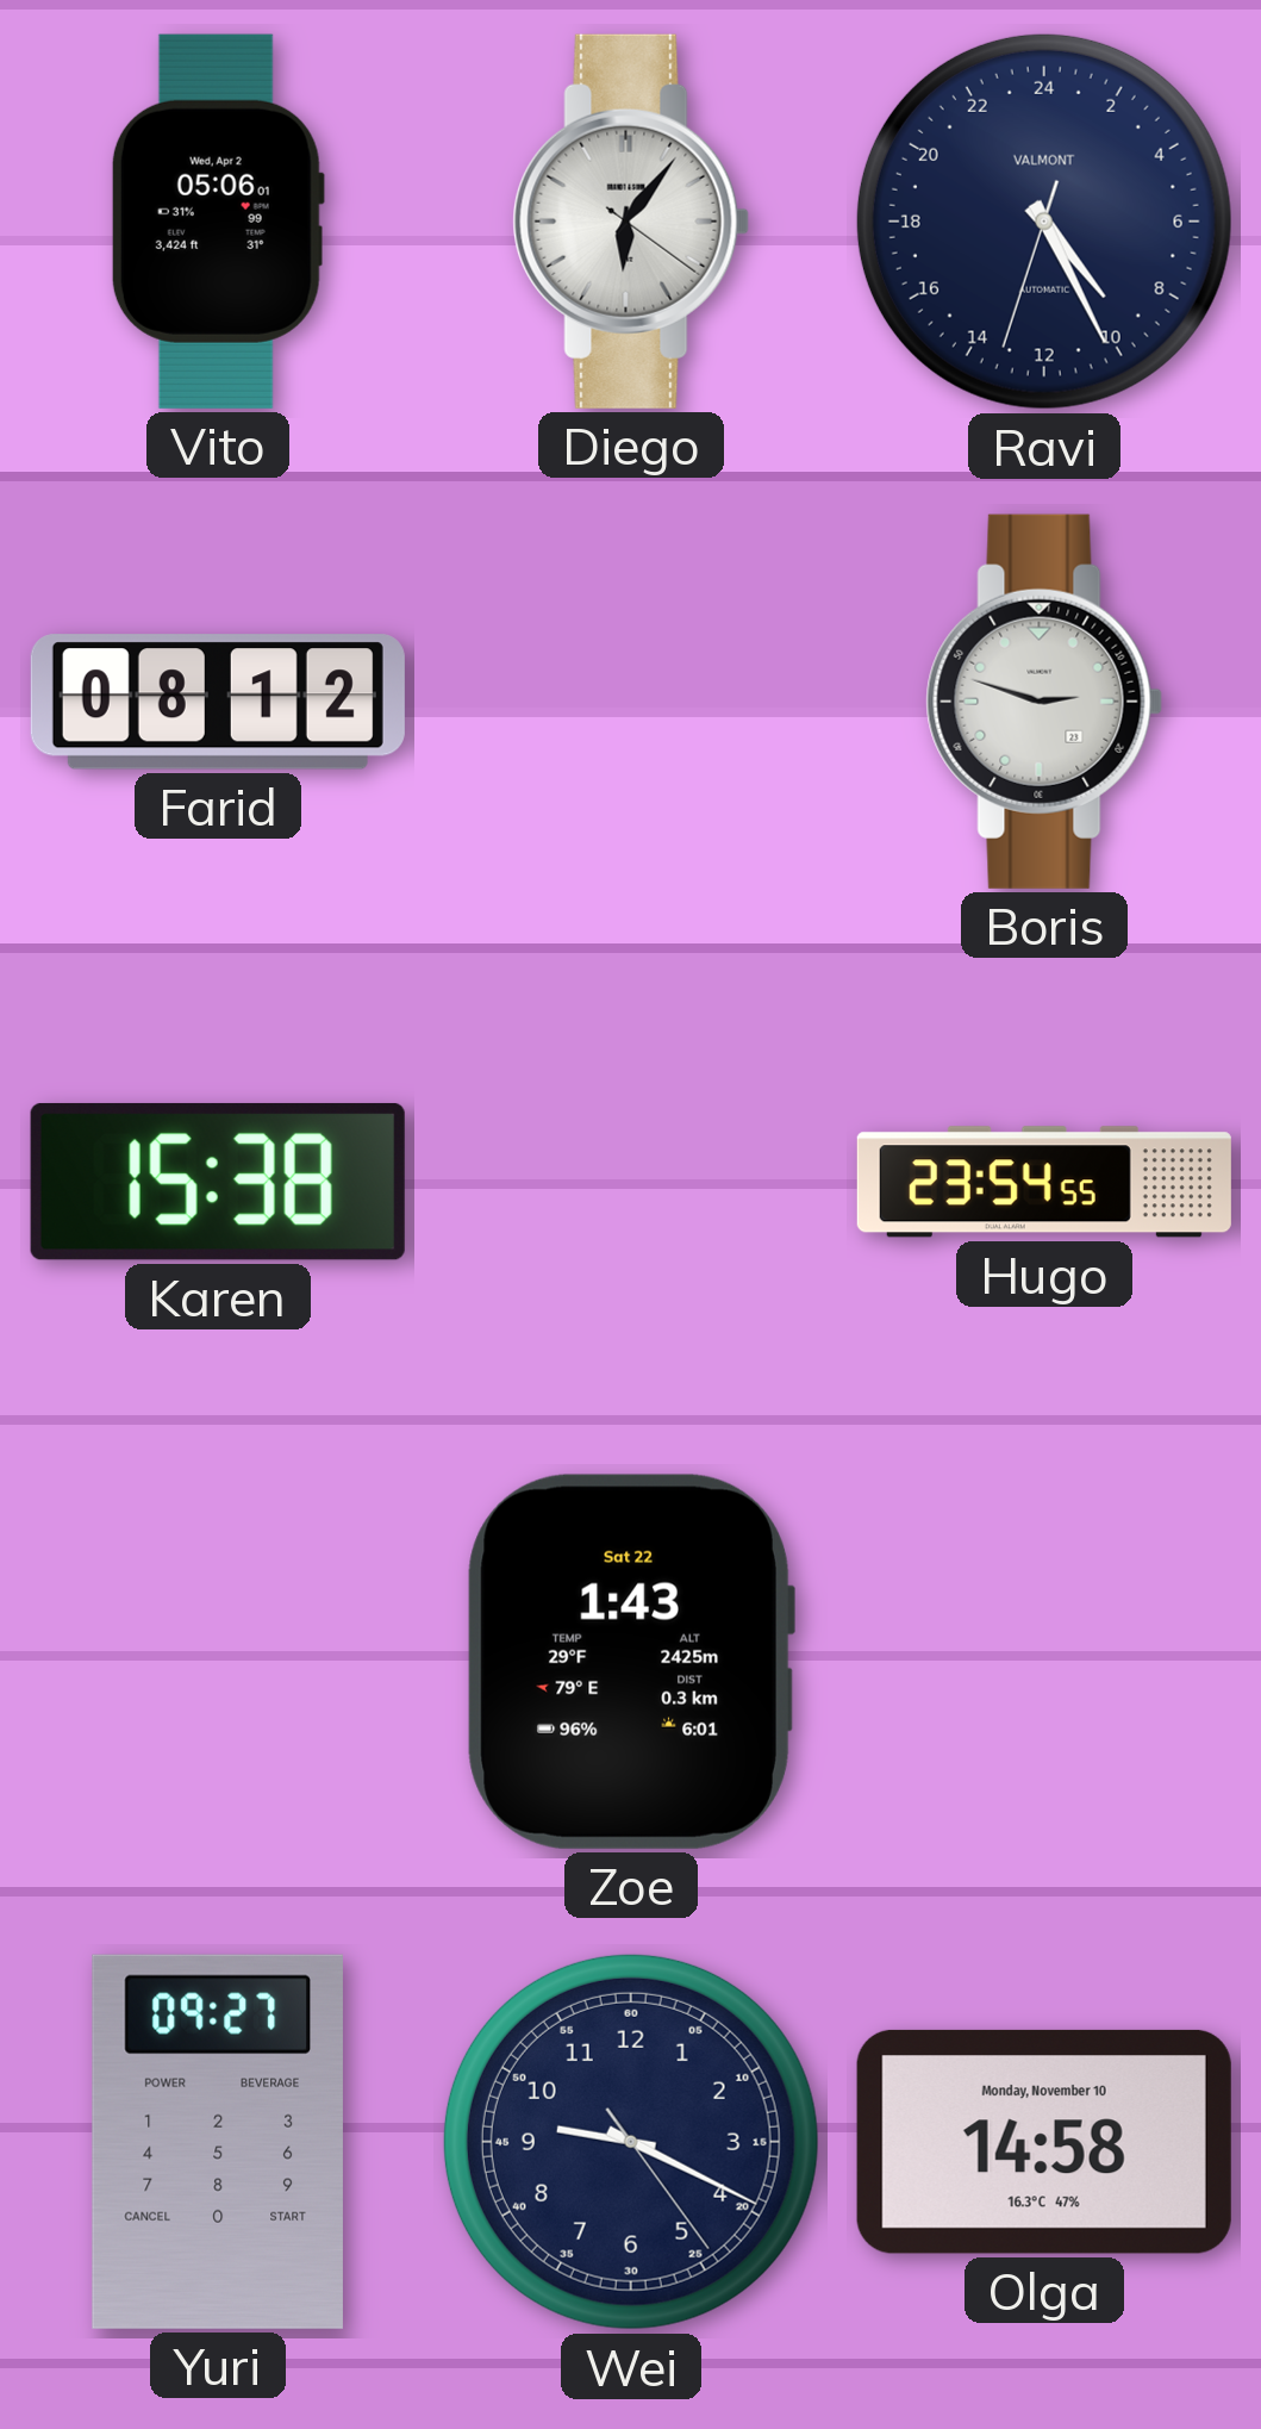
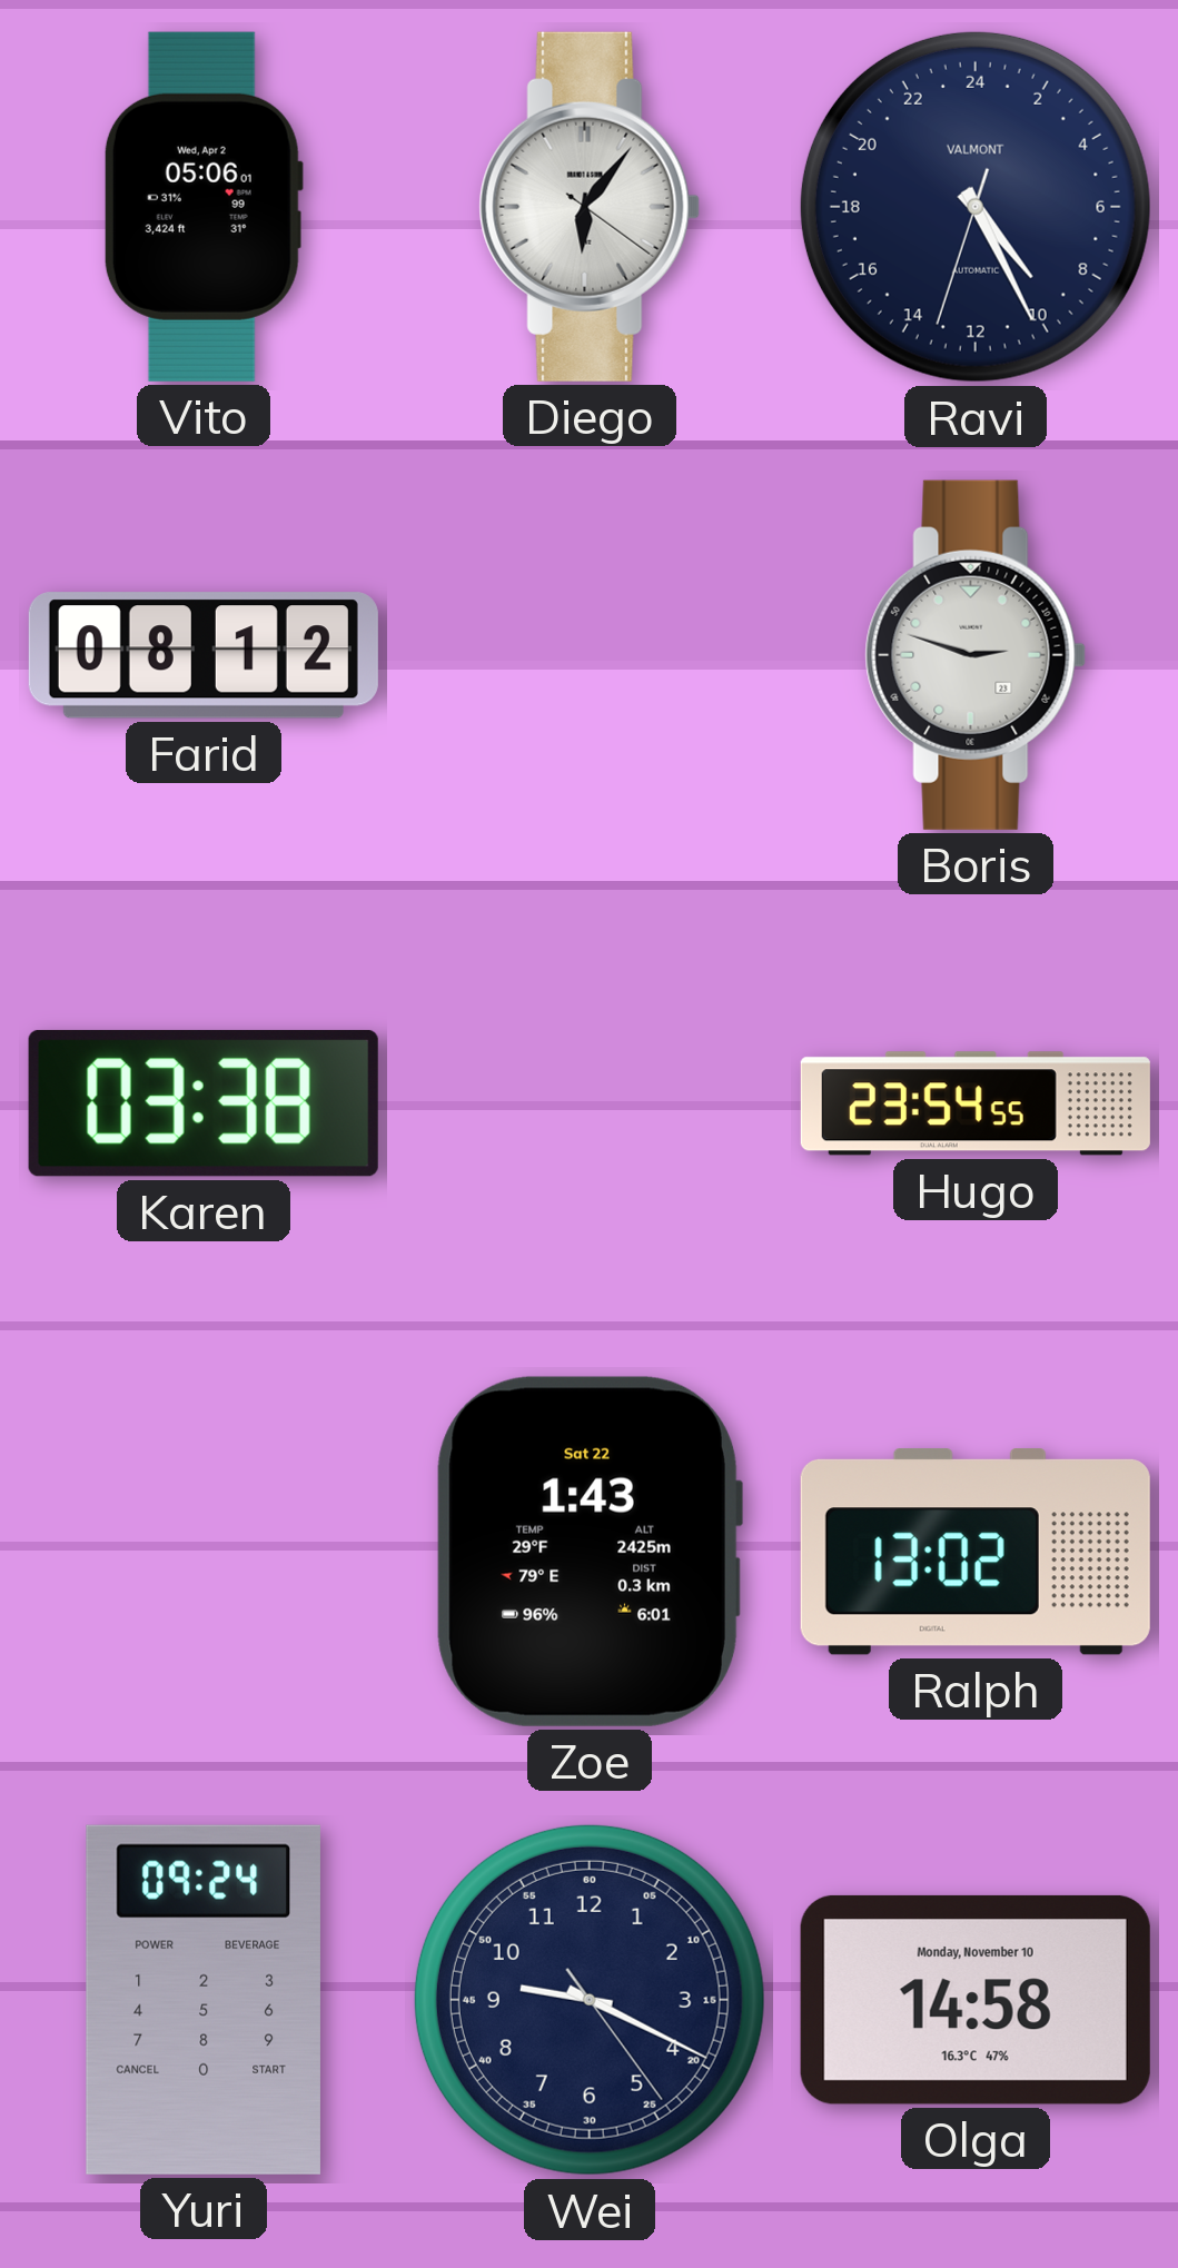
Karen: 15:38 -> 03:38
Ralph: none -> 13:02
Yuri: 09:27 -> 09:24
